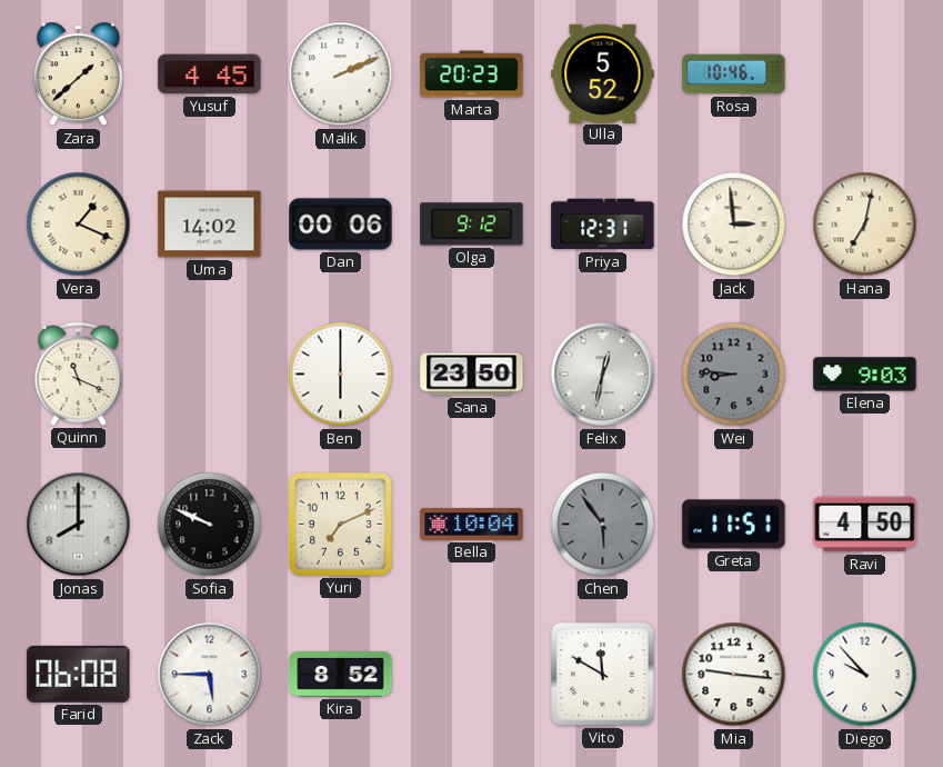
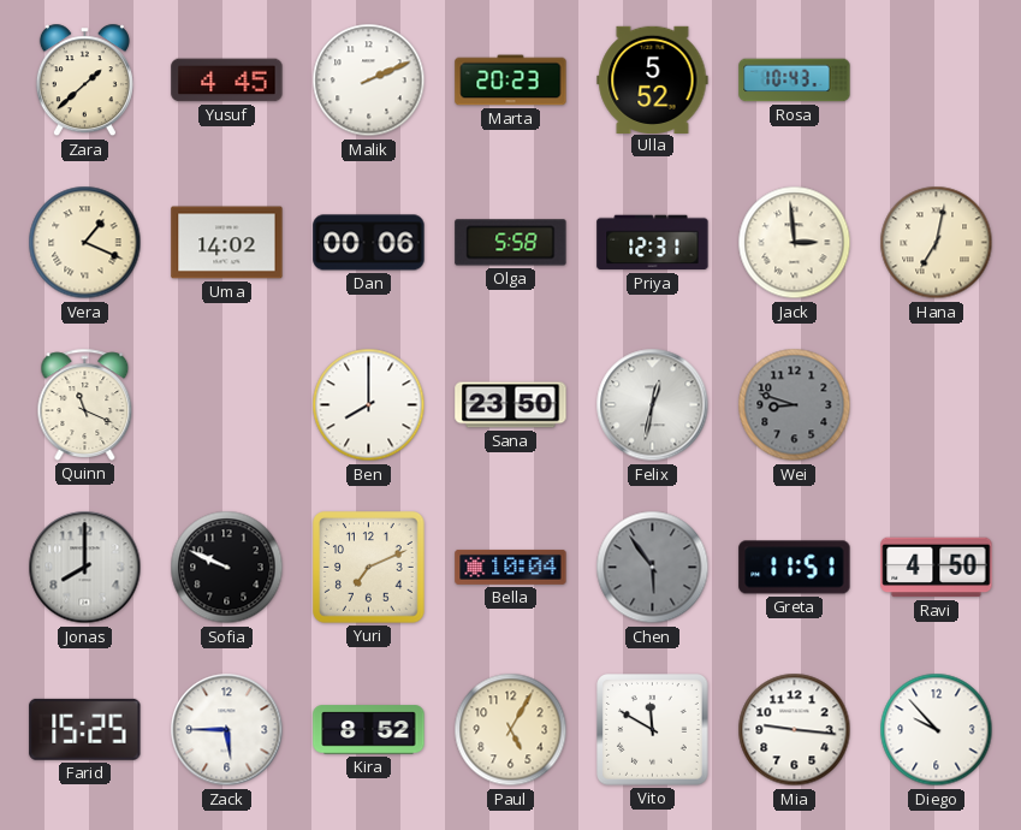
Rosa: 10:46 -> 10:43
Olga: 9:12 -> 5:58
Ben: 6:00 -> 8:00
Wei: 8:46 -> 8:48
Elena: 9:03 -> none
Farid: 06:08 -> 15:25
Paul: none -> 5:05
